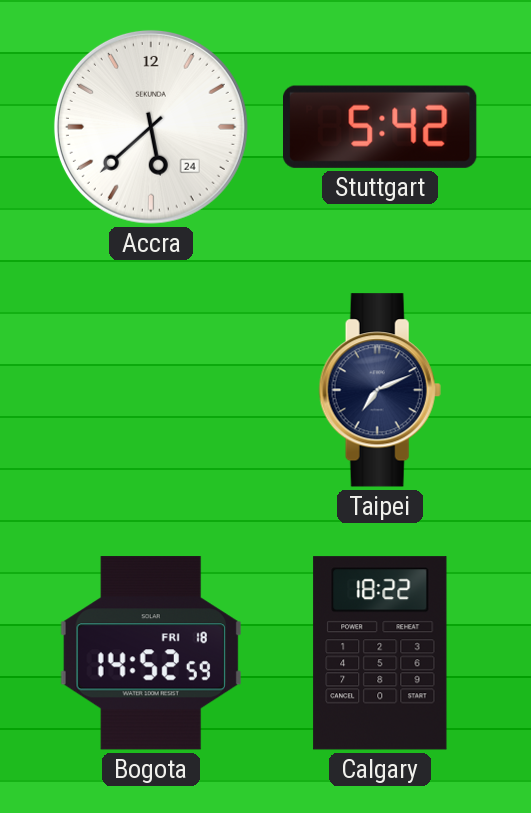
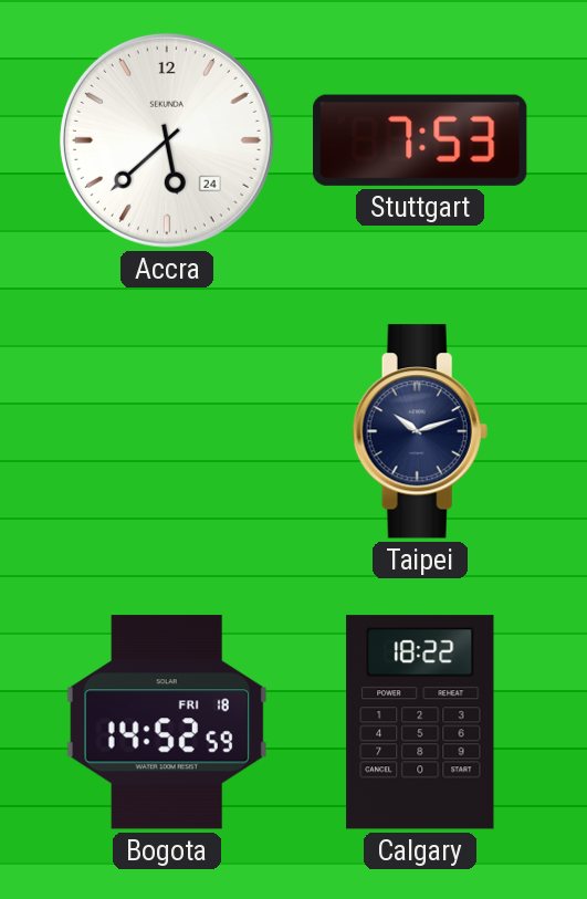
Stuttgart: 5:42 -> 7:53
Taipei: 7:11 -> 10:12
